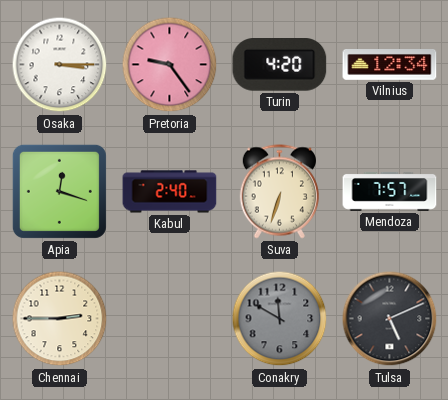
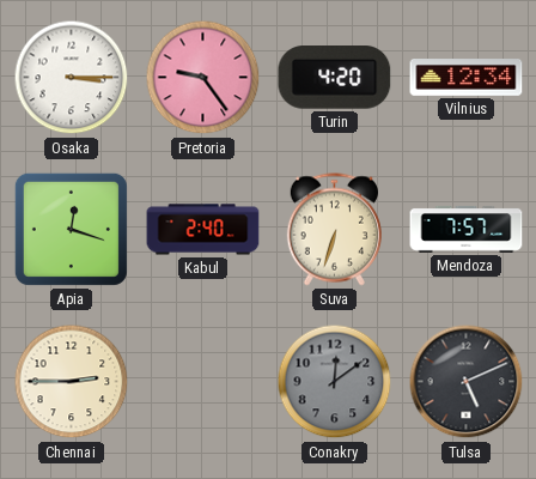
Conakry: 11:50 -> 12:09
